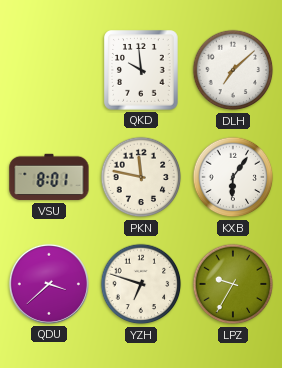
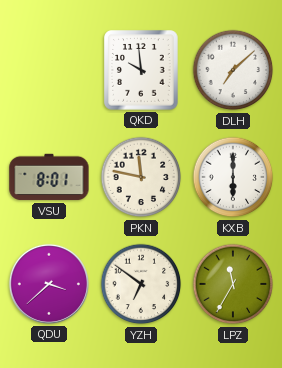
KXB: 6:06 -> 6:00
YZH: 6:48 -> 6:51
LPZ: 9:35 -> 11:35
